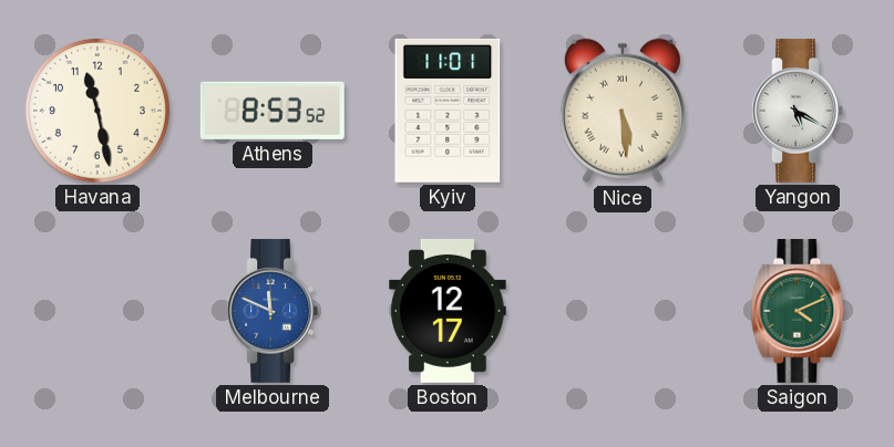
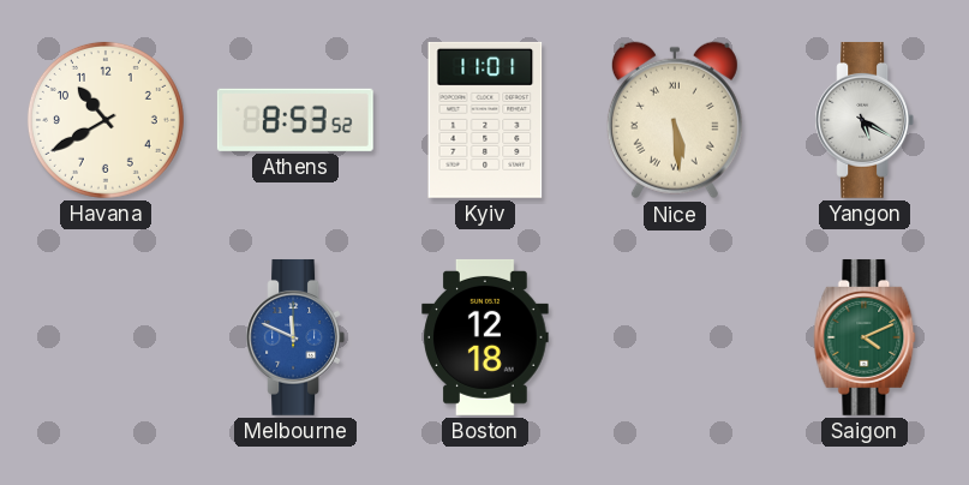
Havana: 11:28 -> 10:40
Boston: 12:17 -> 12:18
